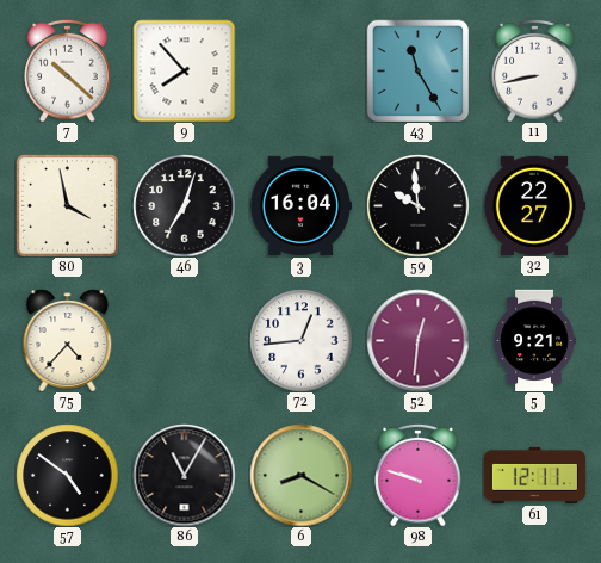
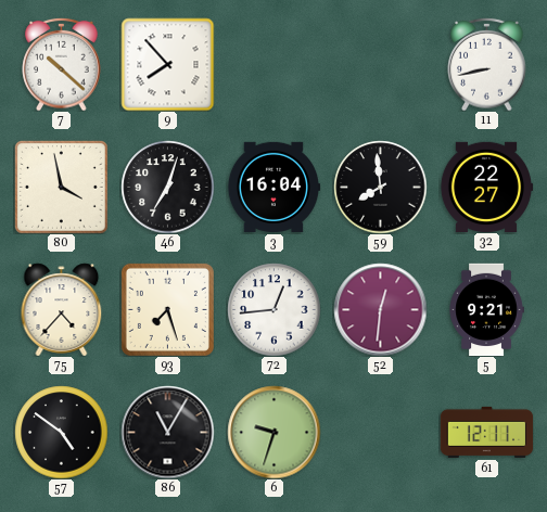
43: 11:25 -> none
59: 9:59 -> 7:59
93: none -> 7:27
6: 8:20 -> 9:33
98: 9:48 -> none
